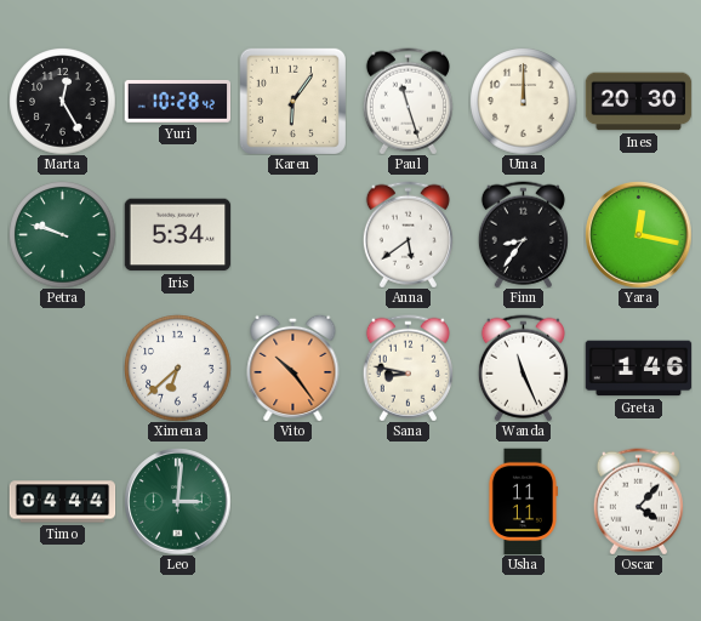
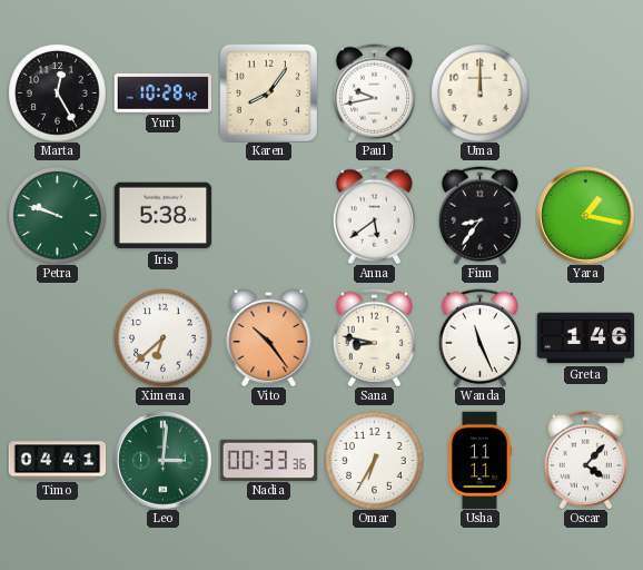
Karen: 6:06 -> 8:06
Paul: 11:27 -> 9:43
Ines: 20:30 -> none
Iris: 5:34 -> 5:38
Yara: 12:17 -> 1:17
Timo: 04:44 -> 04:41
Nadia: none -> 00:33
Omar: none -> 6:35
